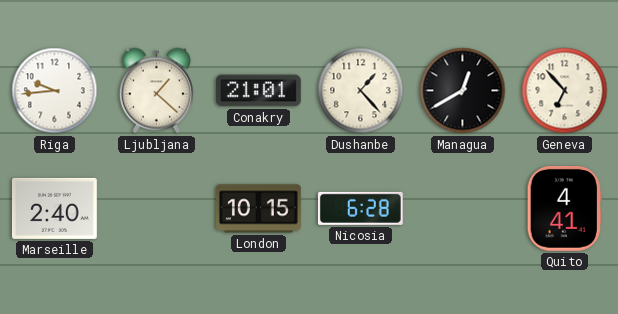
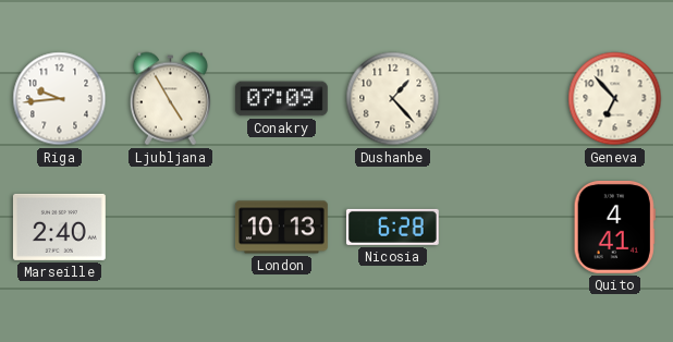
Ljubljana: 1:22 -> 4:55
Conakry: 21:01 -> 07:09
Managua: 12:40 -> none
London: 10:15 -> 10:13
